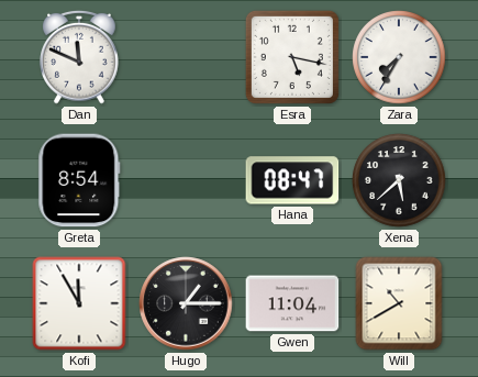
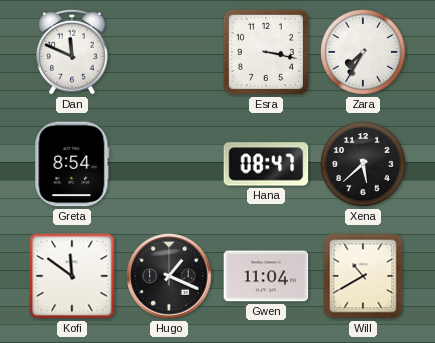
Esra: 5:17 -> 3:17
Kofi: 11:55 -> 11:51
Hugo: 1:15 -> 1:19
